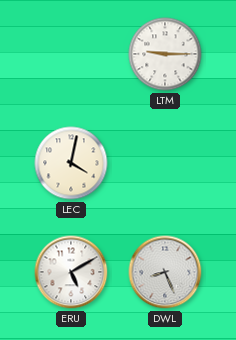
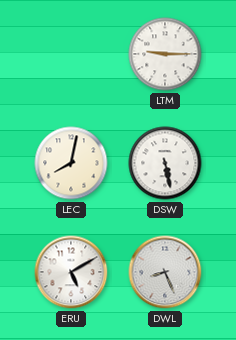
LEC: 4:02 -> 8:02
DSW: none -> 5:28
